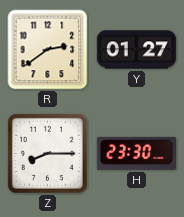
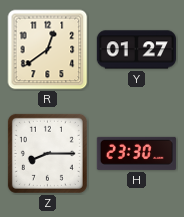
R: 2:39 -> 12:39
